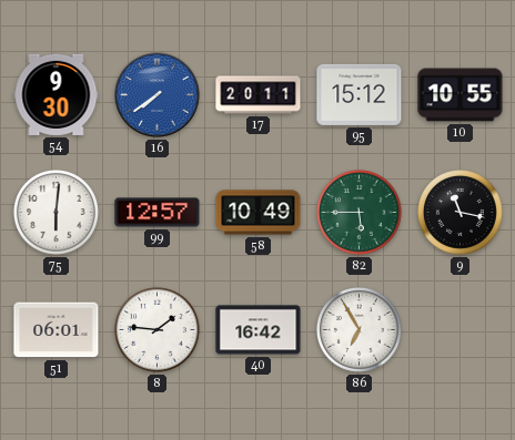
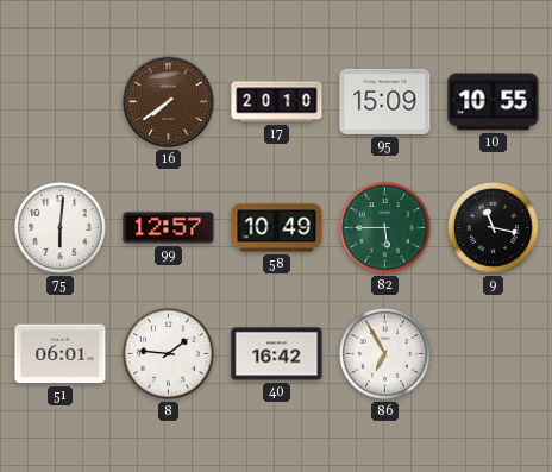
54: 9:30 -> none
16 dial: blue -> brown
17: 20:11 -> 20:10
95: 15:12 -> 15:09
